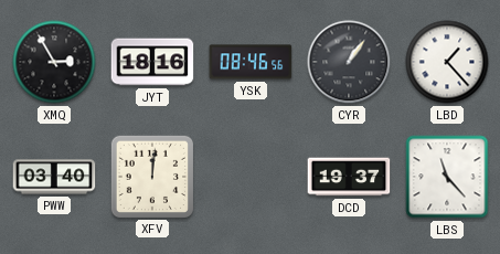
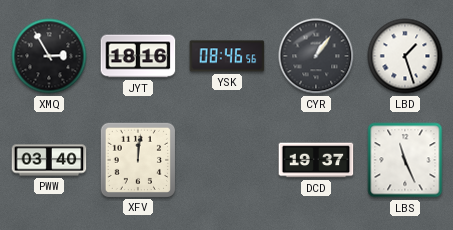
LBD: 1:23 -> 1:27
LBS: 11:23 -> 11:26
